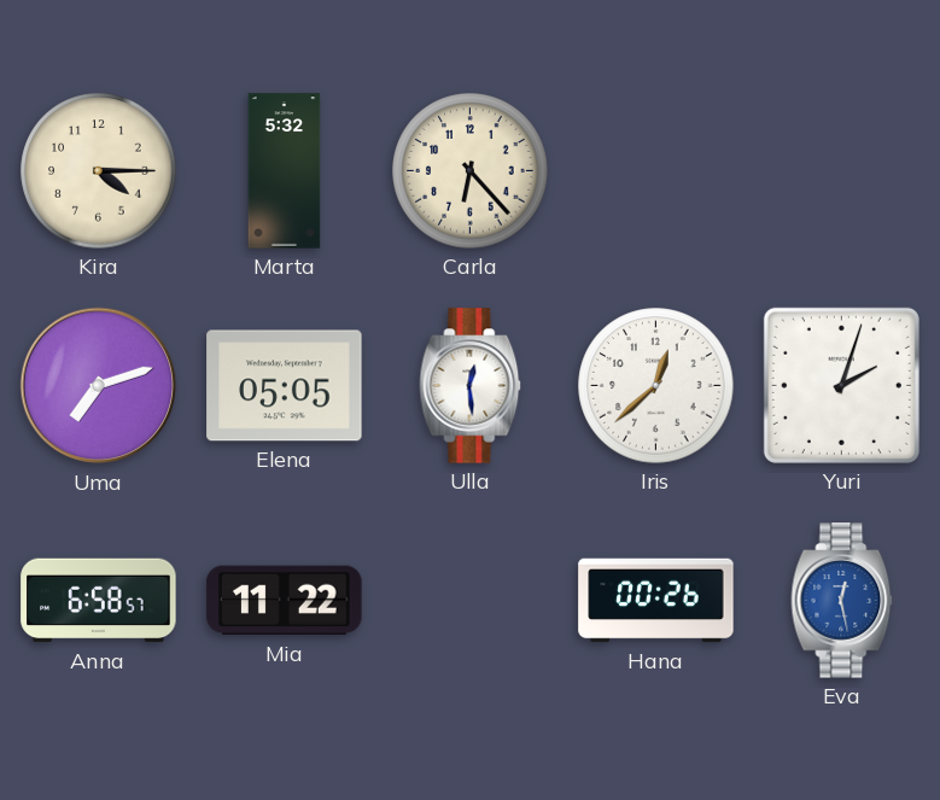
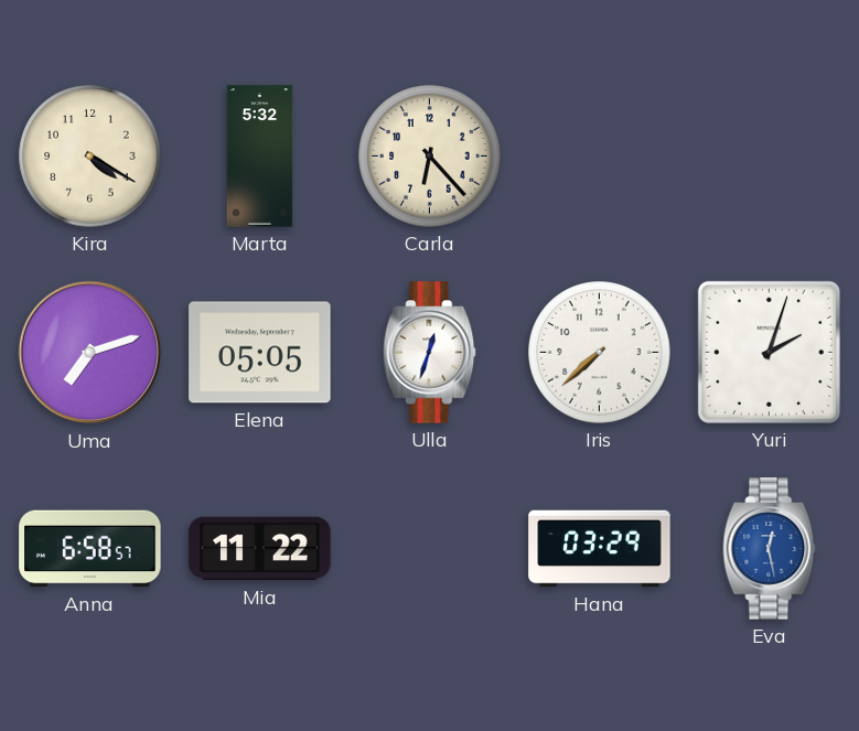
Kira: 4:15 -> 4:20
Ulla: 12:29 -> 12:33
Iris: 12:38 -> 7:38
Hana: 00:26 -> 03:29
